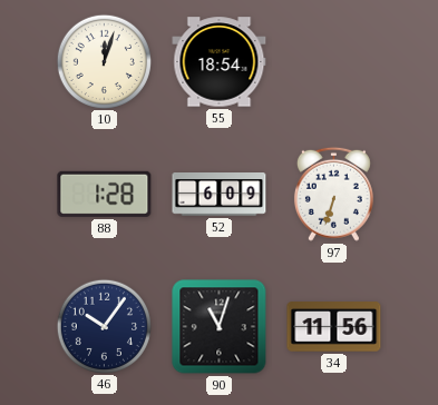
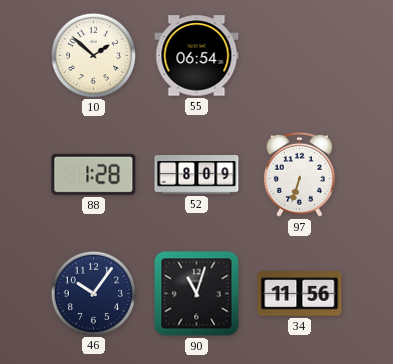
10: 12:03 -> 1:52
55: 18:54 -> 06:54
52: 6:09 -> 8:09
